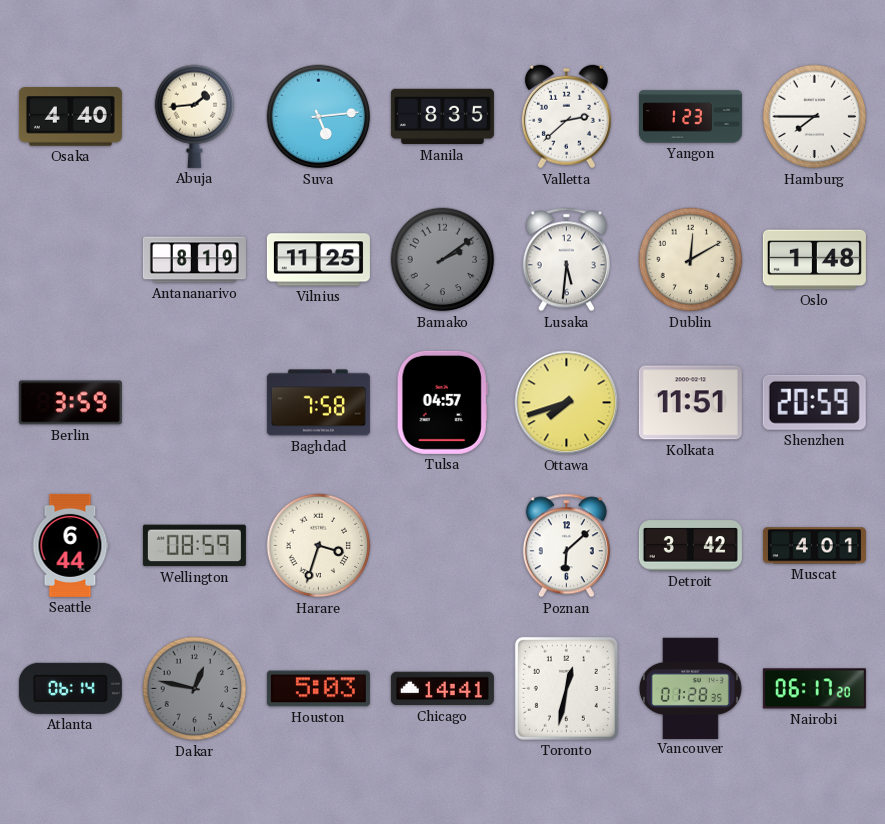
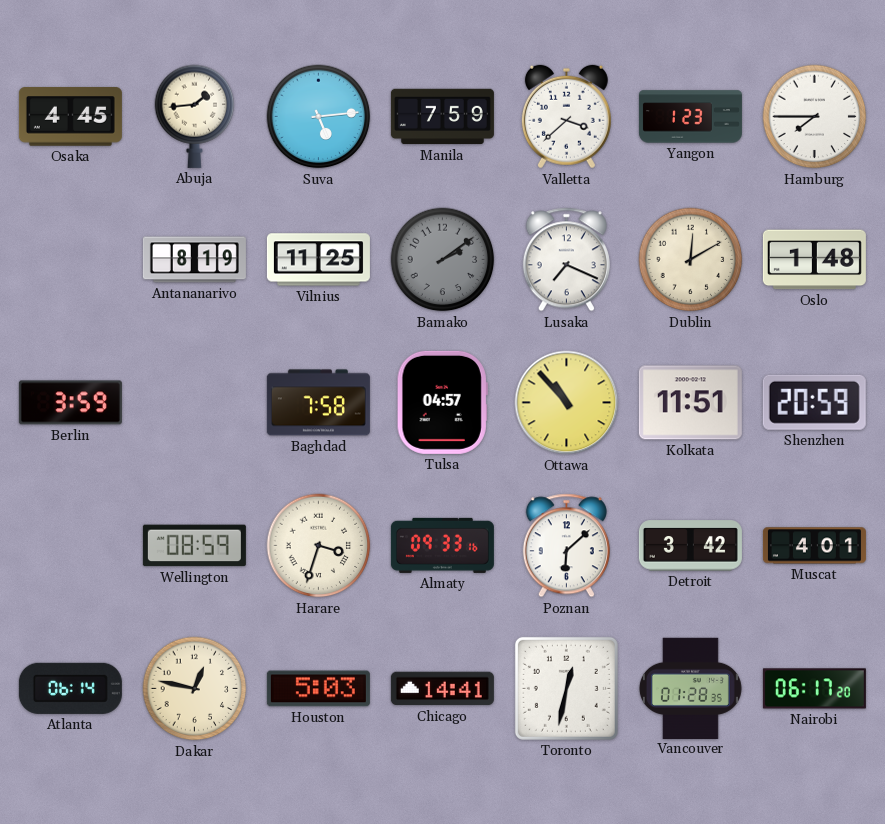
Osaka: 4:40 -> 4:45
Manila: 8:35 -> 7:59
Valletta: 2:38 -> 3:38
Lusaka: 5:31 -> 7:19
Ottawa: 7:42 -> 10:53
Seattle: 6:44 -> none
Almaty: none -> 09:33
Dakar dial: grey -> cream
